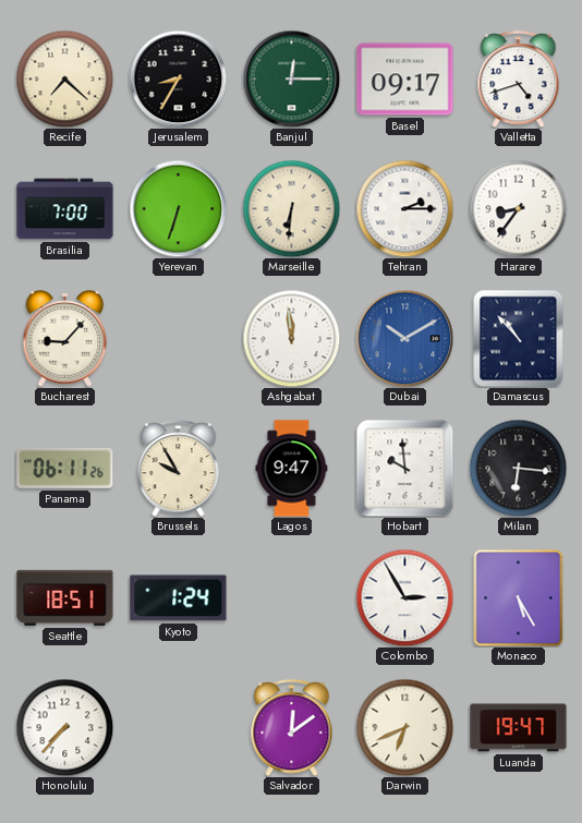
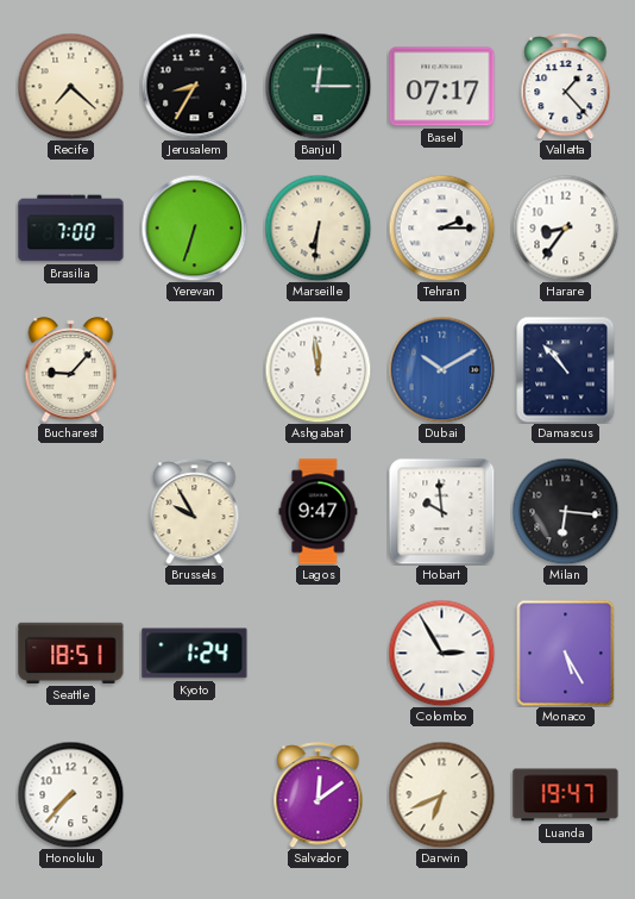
Basel: 09:17 -> 07:17
Valletta: 4:42 -> 1:23
Panama: 06:11 -> none
